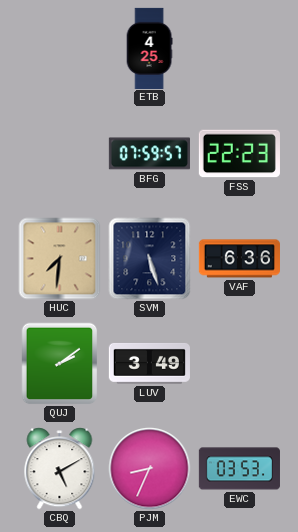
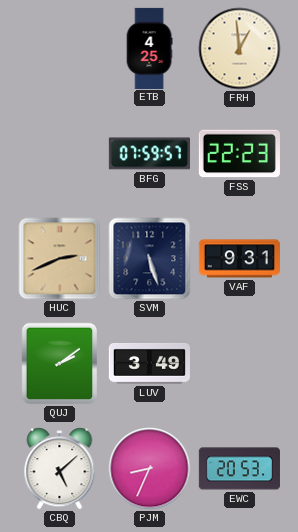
FRH: none -> 12:59
HUC: 7:31 -> 2:41
VAF: 6:36 -> 9:31
CBQ: 5:10 -> 5:08
EWC: 03:53 -> 20:53
